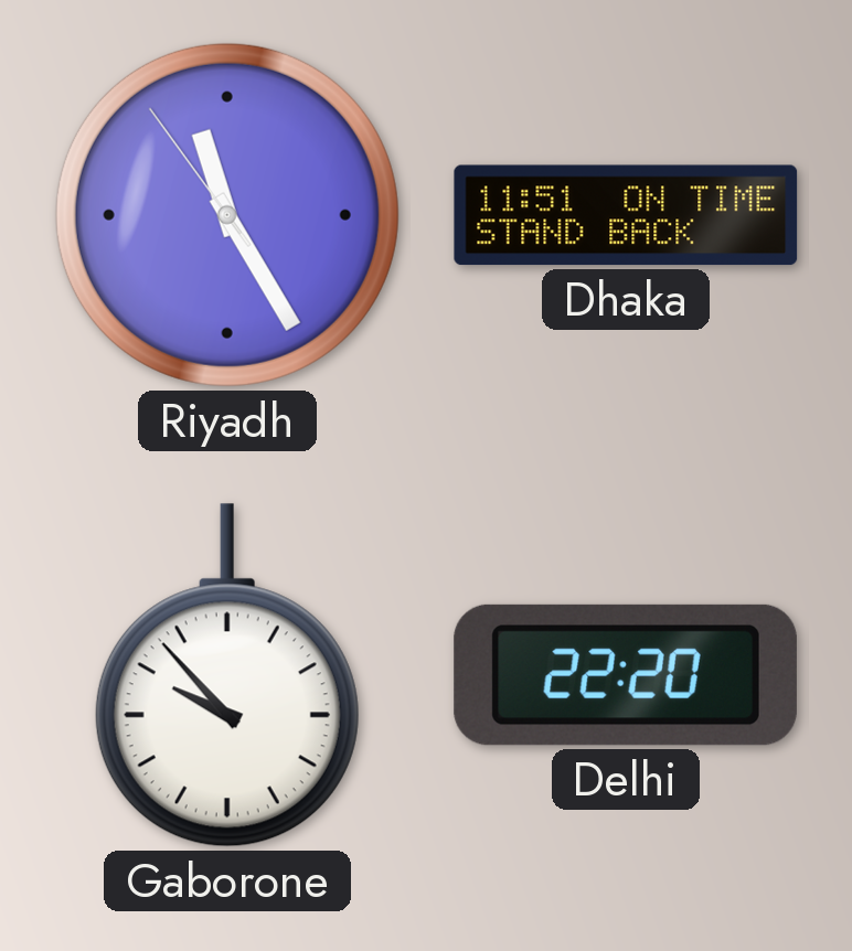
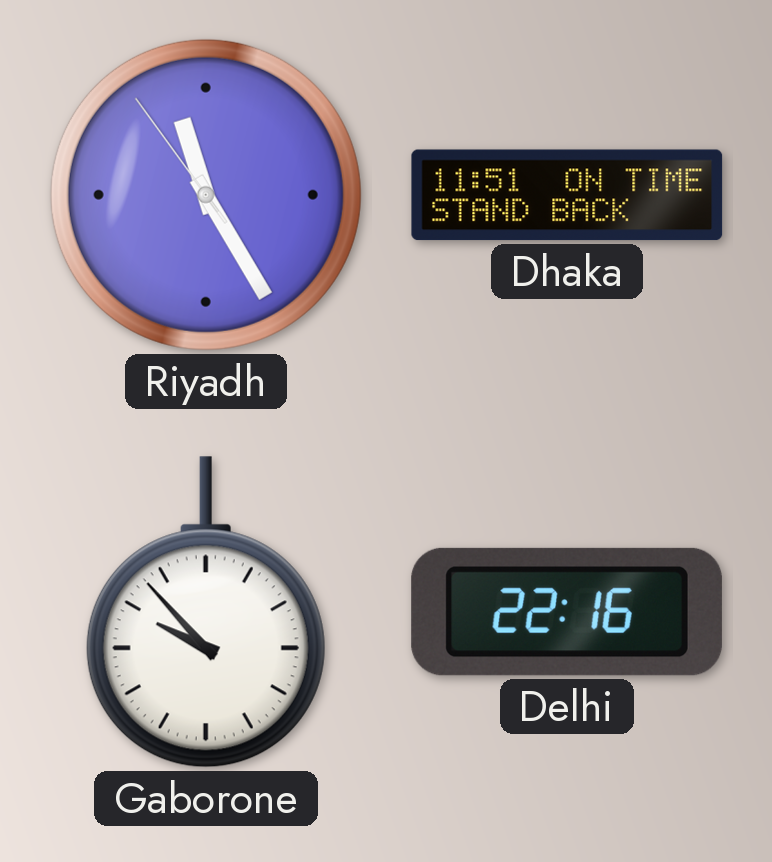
Delhi: 22:20 -> 22:16
